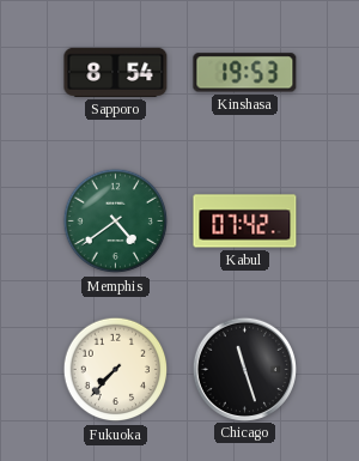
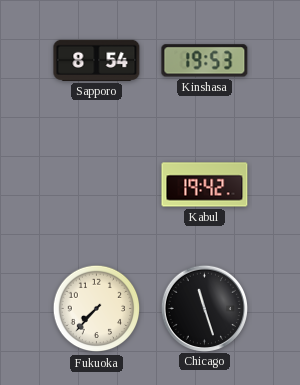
Memphis: 4:39 -> none
Kabul: 07:42 -> 19:42
